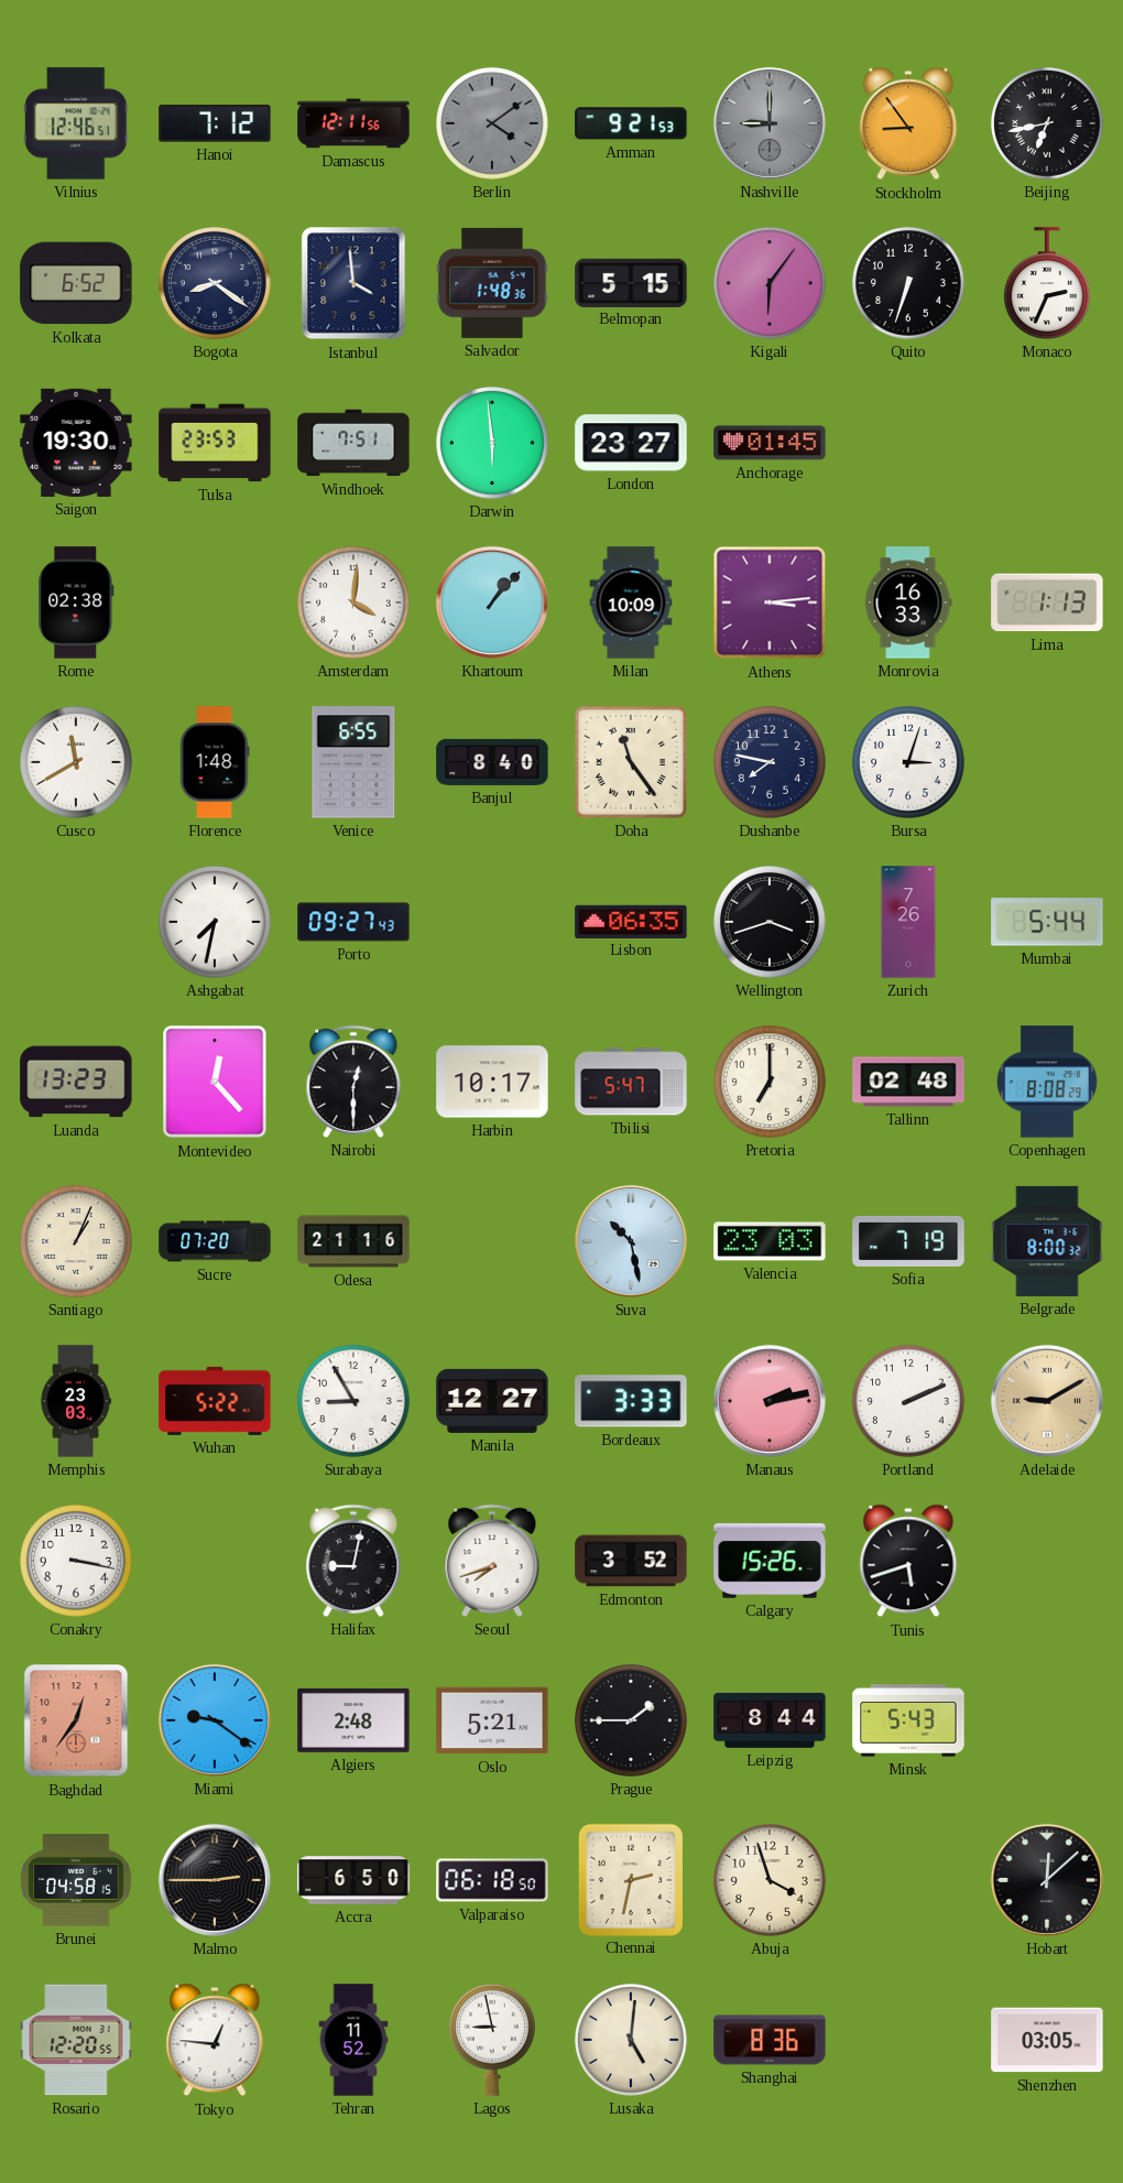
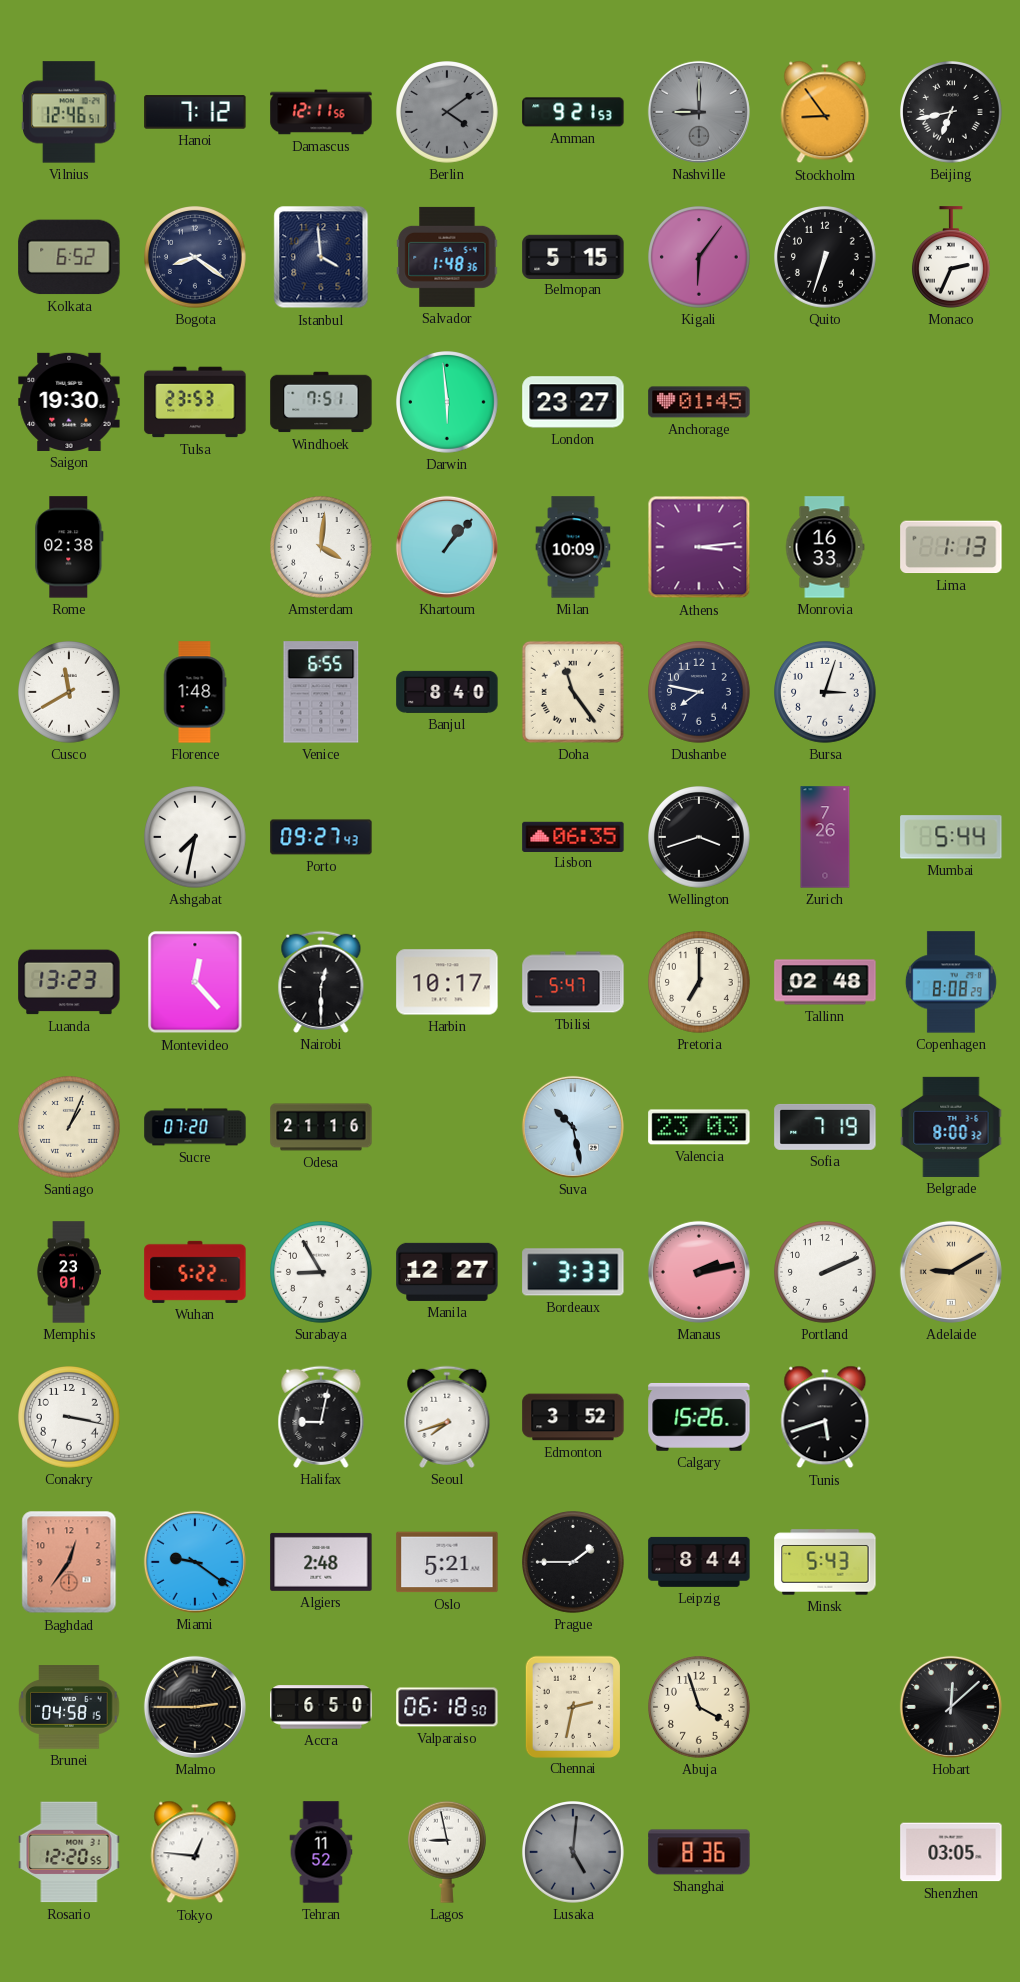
Memphis: 23:03 -> 23:01
Lusaka dial: cream -> grey
